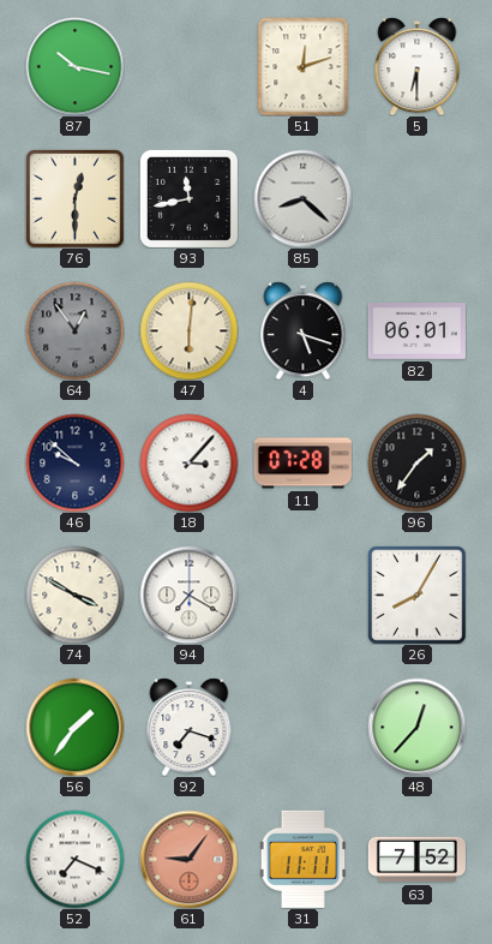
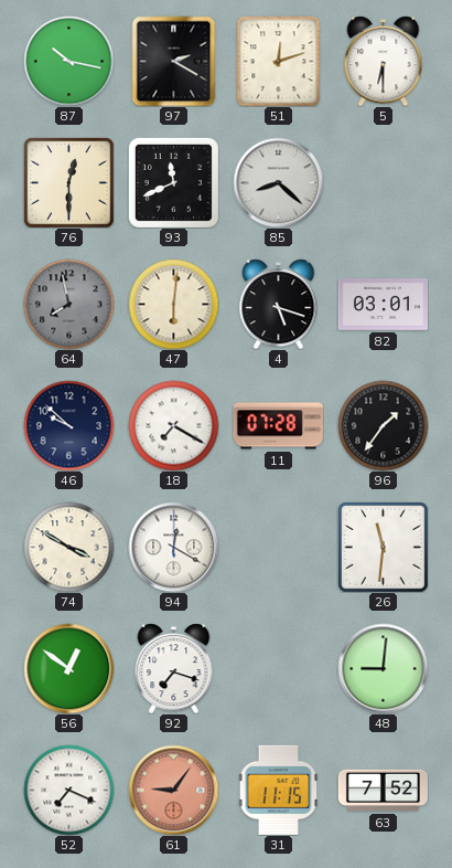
97: none -> 2:20
93: 11:43 -> 11:41
64: 12:54 -> 7:58
82: 06:01 -> 03:01
18: 3:07 -> 7:20
94: 7:20 -> 12:20
26: 8:05 -> 11:31
56: 1:36 -> 12:51
48: 12:37 -> 9:01
31: 11:11 -> 11:15
